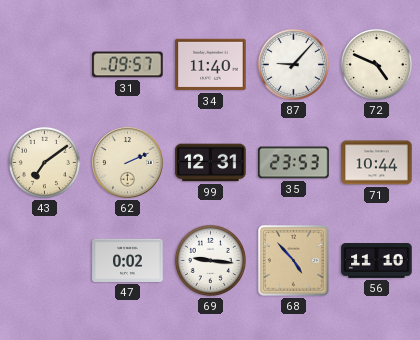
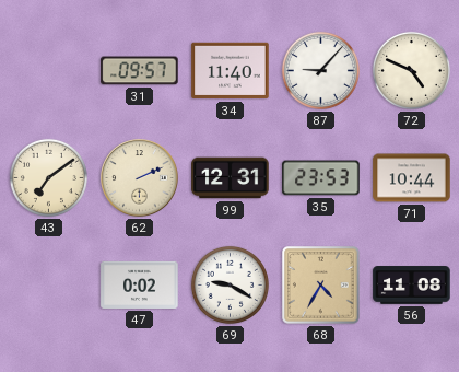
69: 9:16 -> 9:20
68: 4:53 -> 4:35
56: 11:10 -> 11:08
